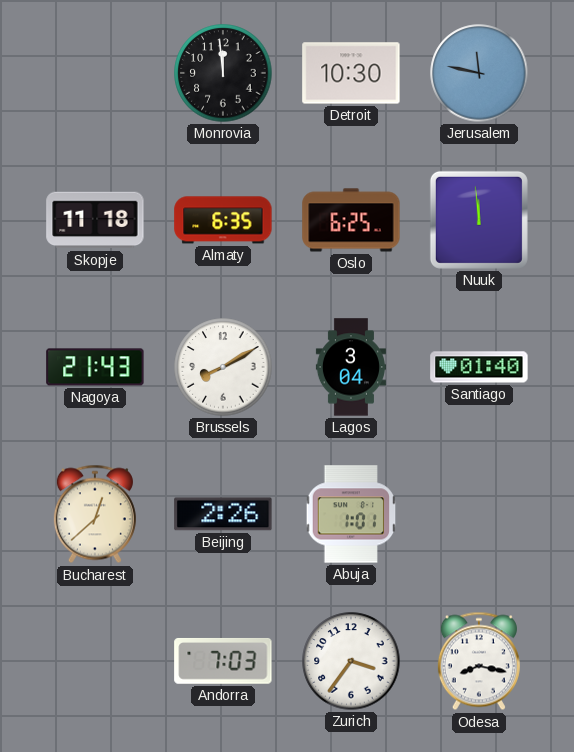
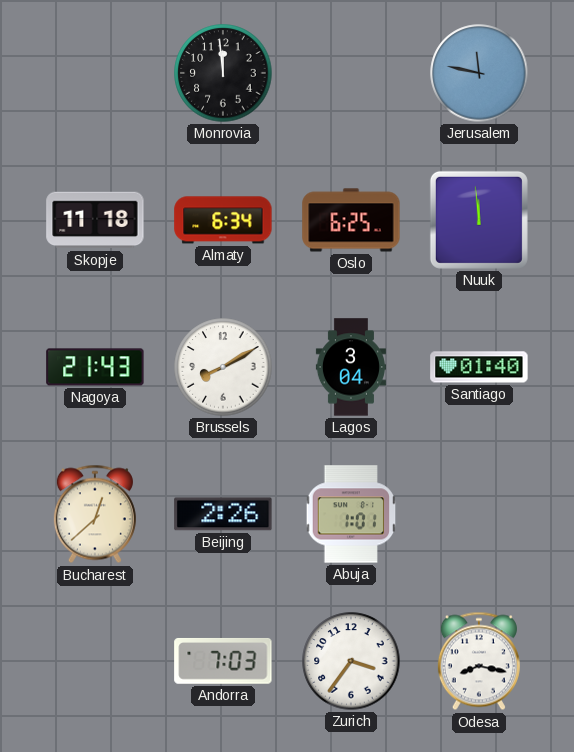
Detroit: 10:30 -> none
Almaty: 6:35 -> 6:34
